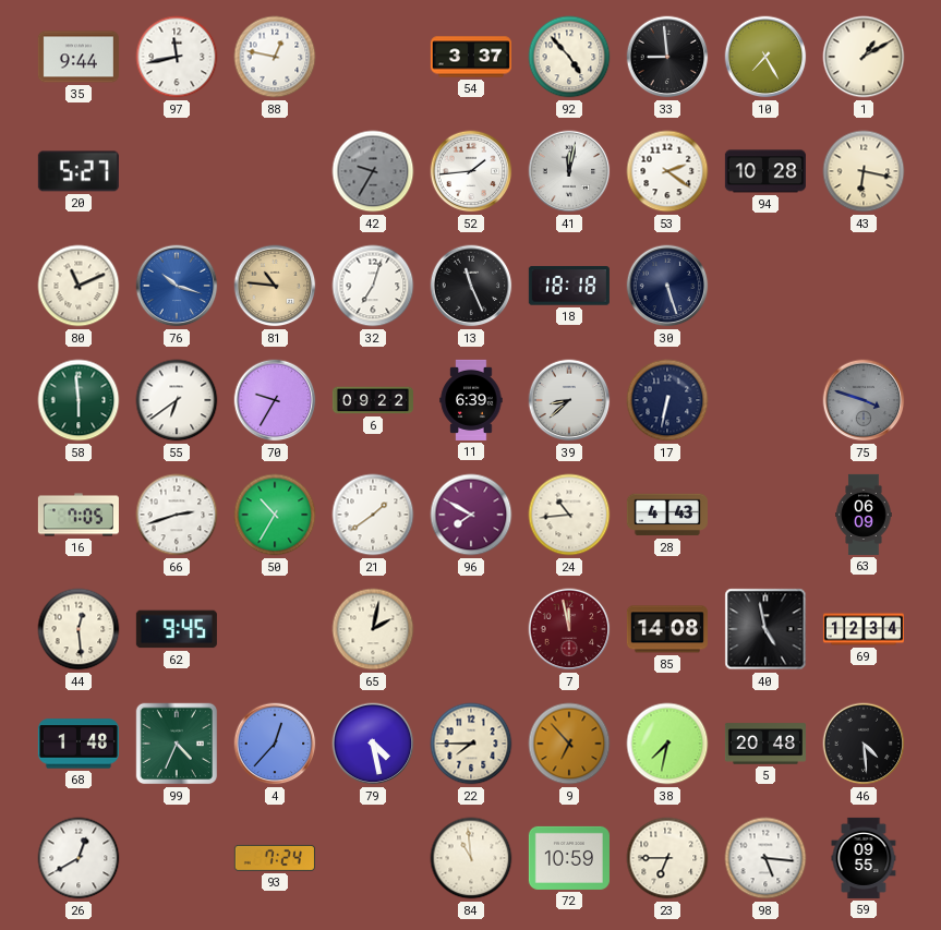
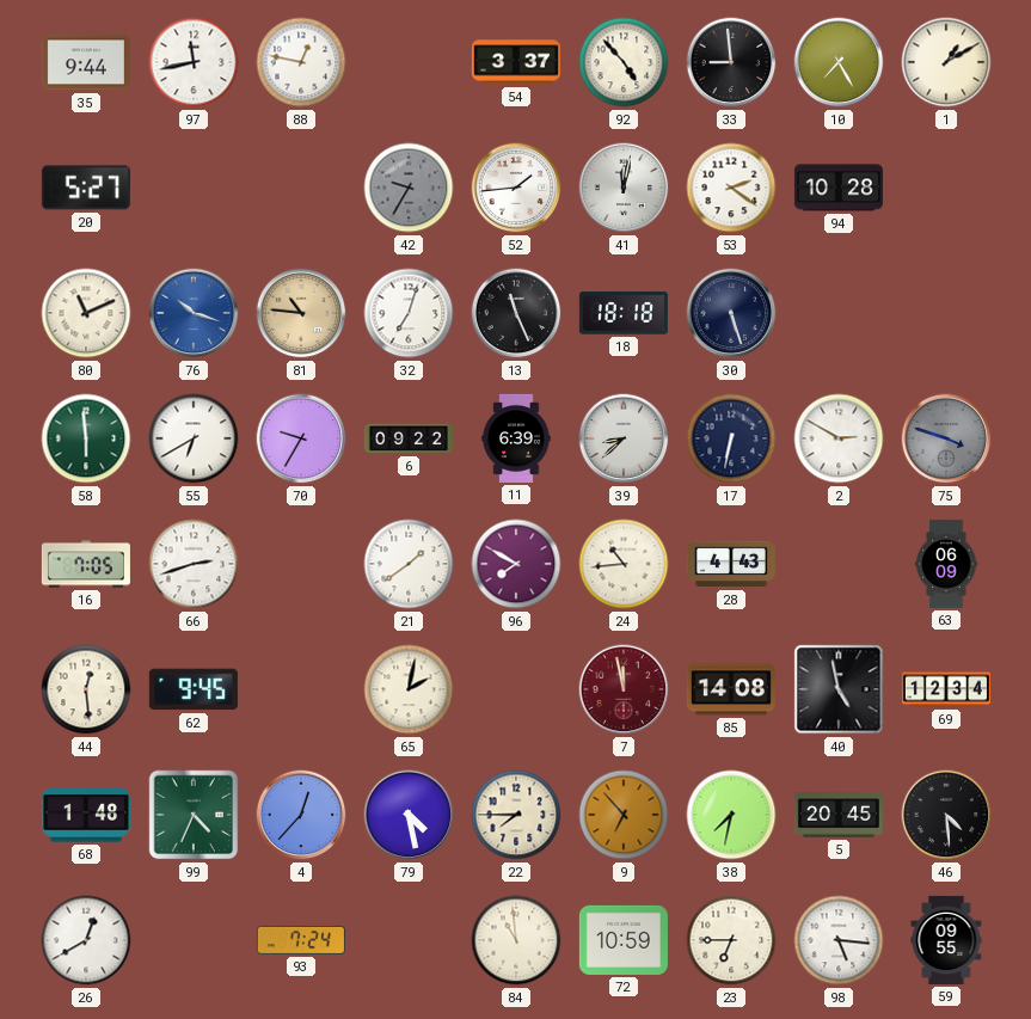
43: 6:17 -> none
55: 6:39 -> 6:40
2: none -> 2:50
50: 10:35 -> none
5: 20:48 -> 20:45
